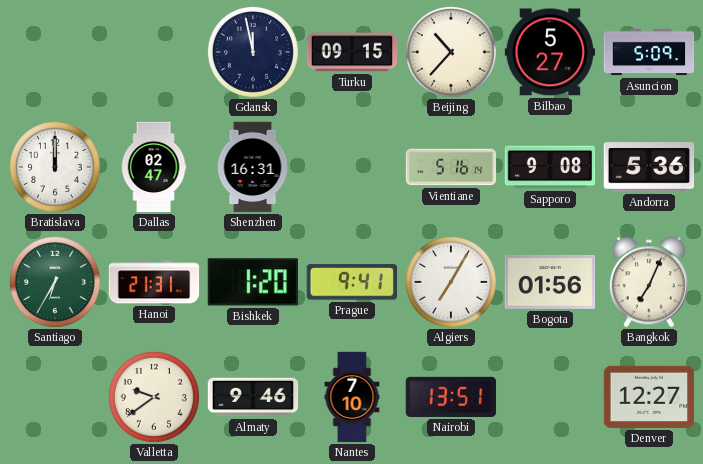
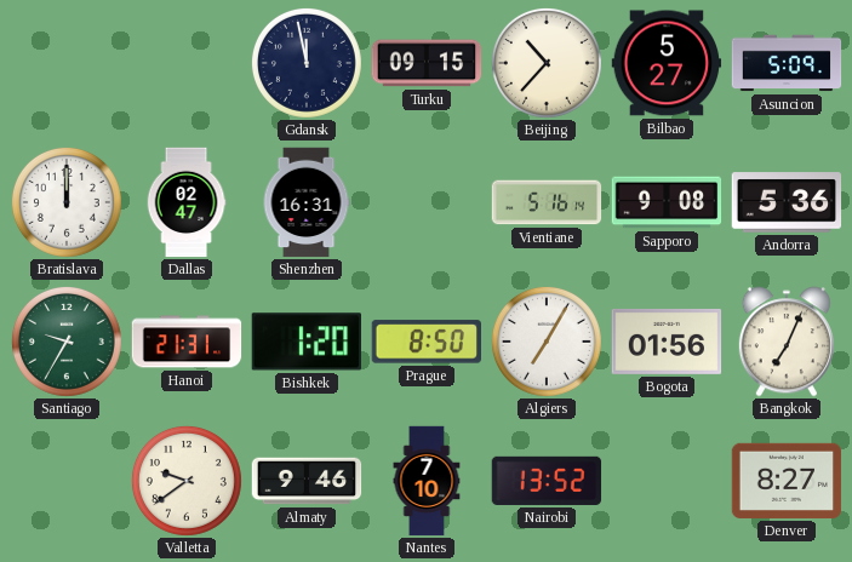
Santiago: 6:35 -> 9:35
Prague: 9:41 -> 8:50
Nairobi: 13:51 -> 13:52
Denver: 12:27 -> 8:27
